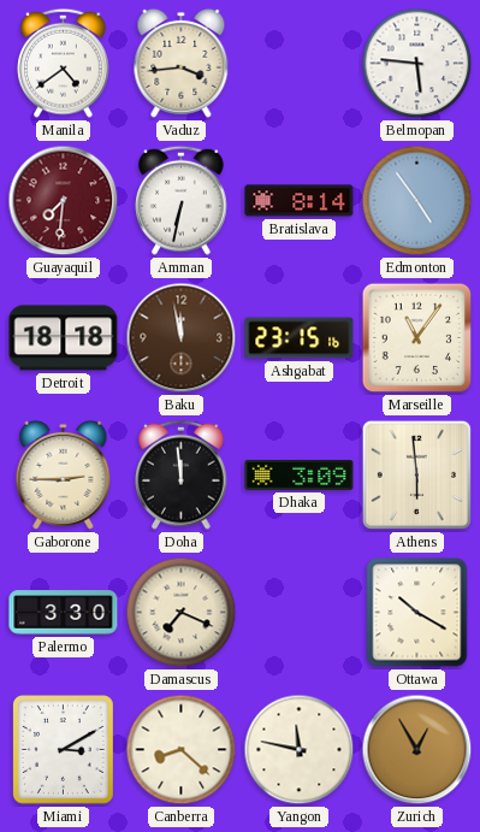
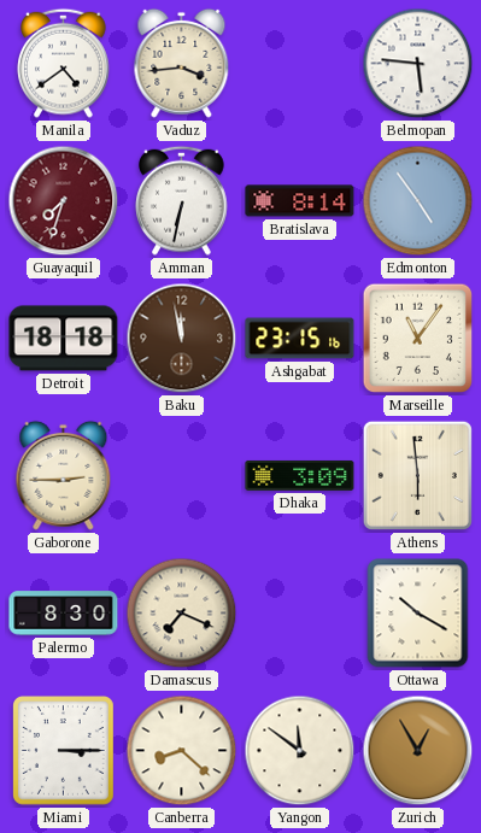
Guayaquil: 7:31 -> 7:33
Doha: 11:59 -> none
Palermo: 3:30 -> 8:30
Miami: 3:10 -> 3:15
Yangon: 11:47 -> 11:51
